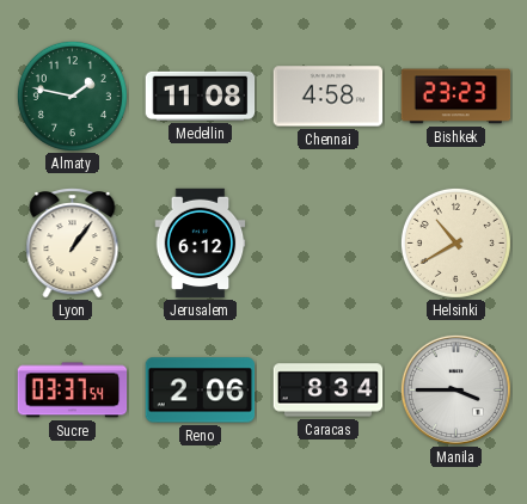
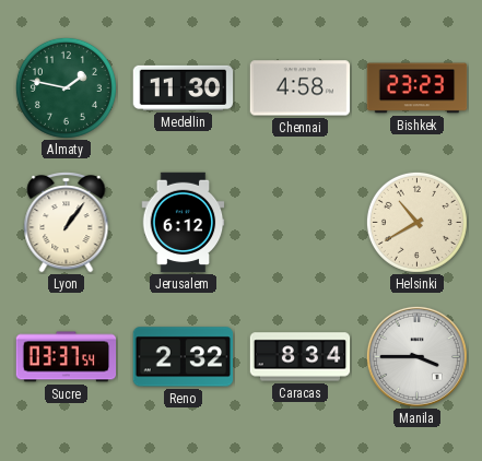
Medellin: 11:08 -> 11:30
Reno: 2:06 -> 2:32
